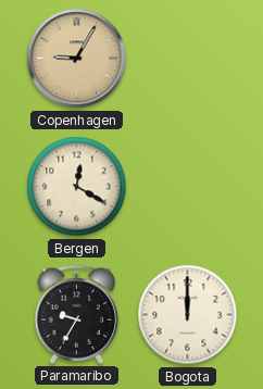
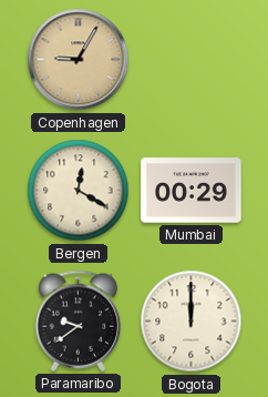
Mumbai: none -> 00:29
Paramaribo: 9:35 -> 9:39
